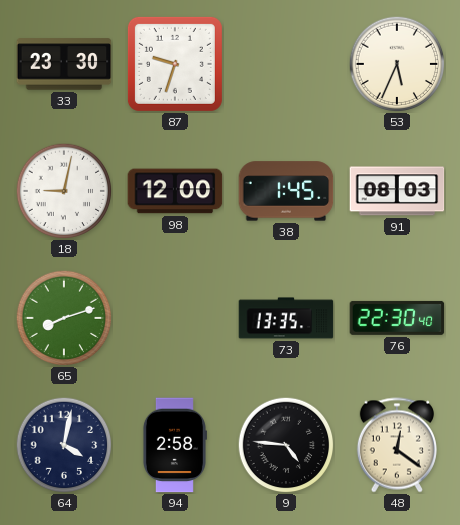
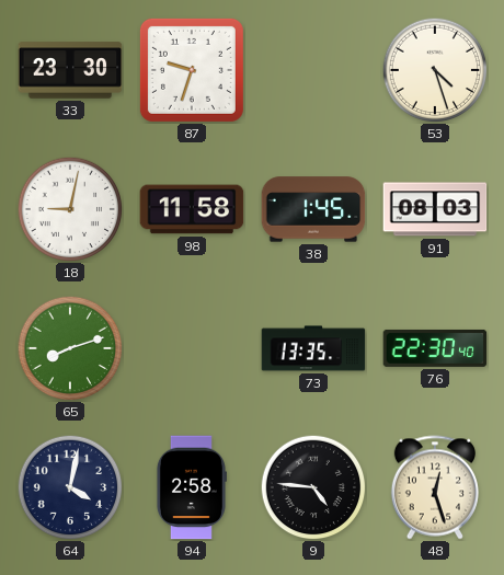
53: 5:34 -> 4:27
98: 12:00 -> 11:58
48: 12:21 -> 12:27
